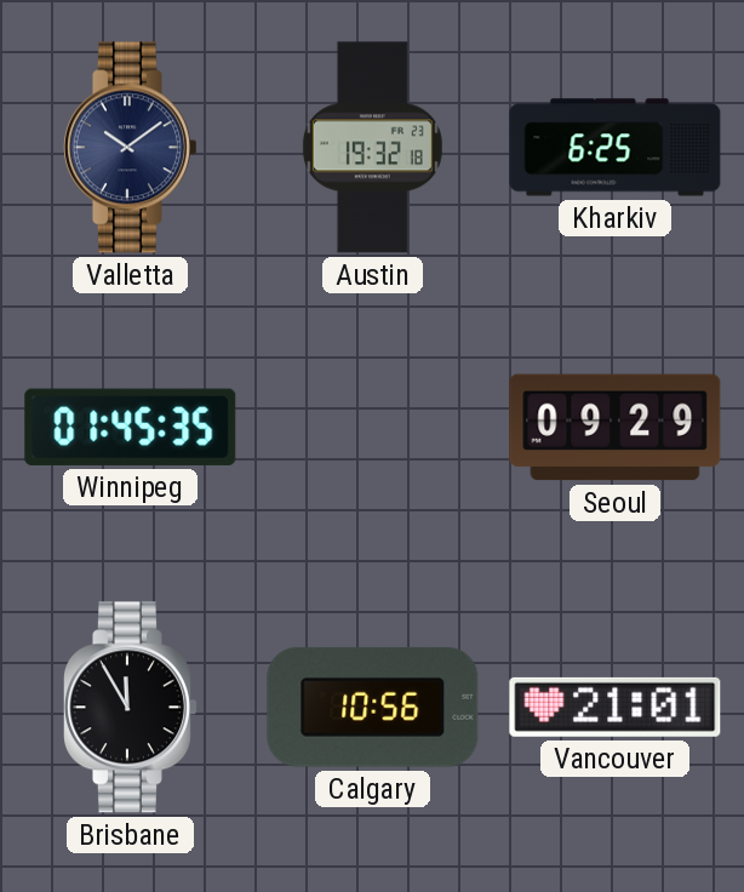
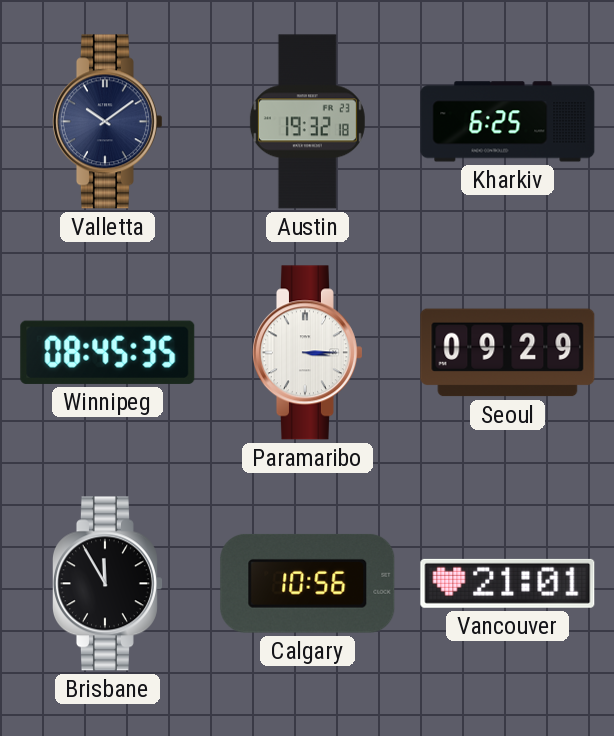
Winnipeg: 01:45 -> 08:45
Paramaribo: none -> 3:15
